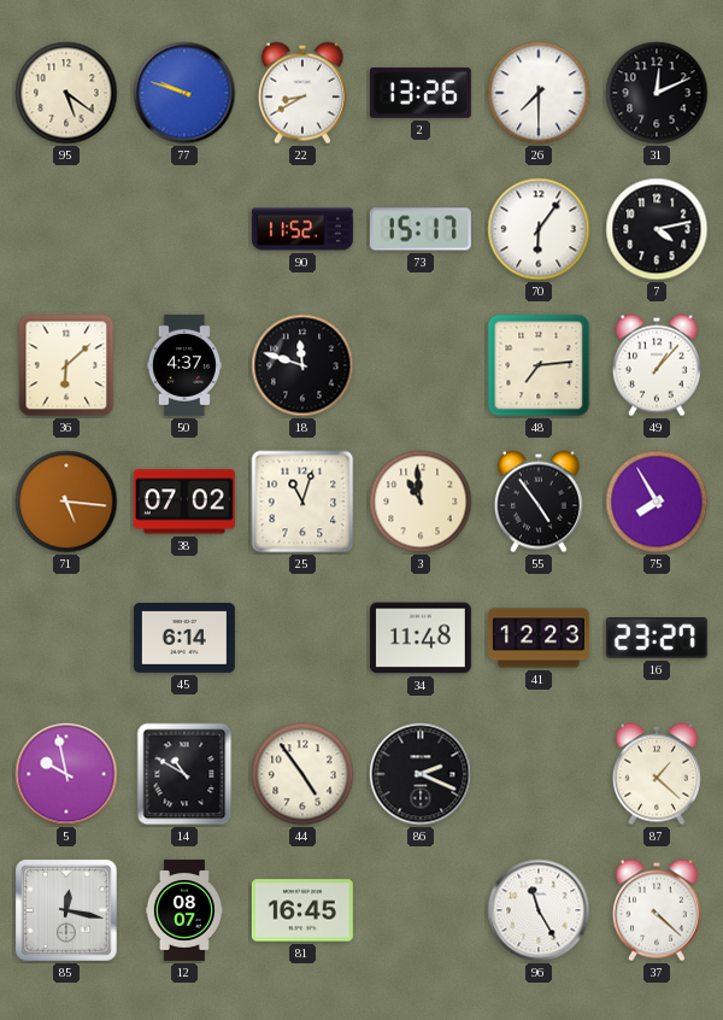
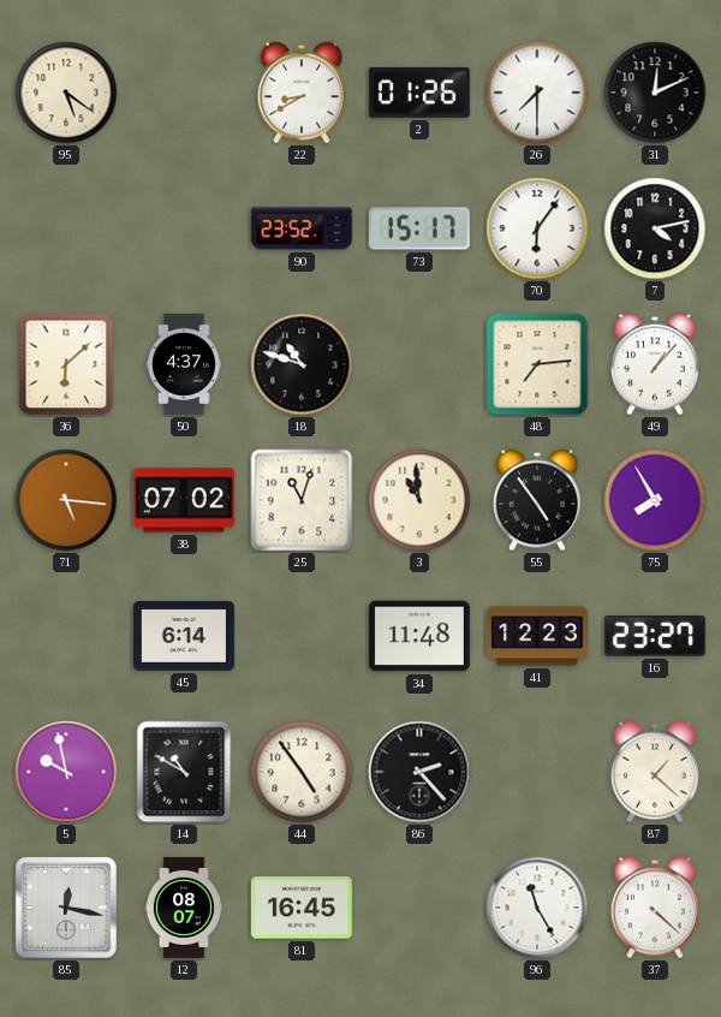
77: 9:48 -> none
2: 13:26 -> 01:26
90: 11:52 -> 23:52
18: 11:48 -> 10:48
86: 2:19 -> 2:23
